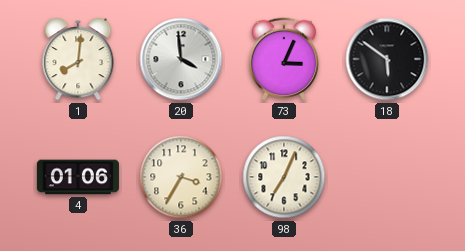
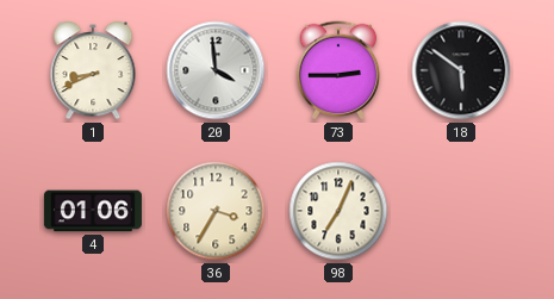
1: 8:01 -> 8:41
73: 3:04 -> 2:45
